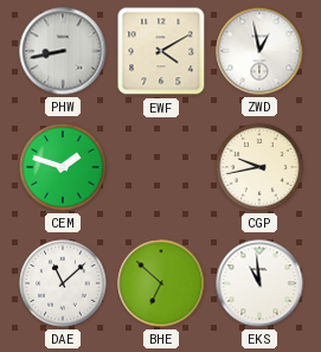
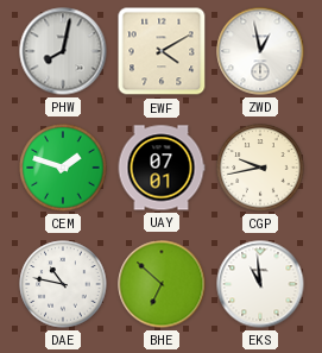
PHW: 8:43 -> 8:02
UAY: none -> 07:01
DAE: 11:08 -> 10:47
